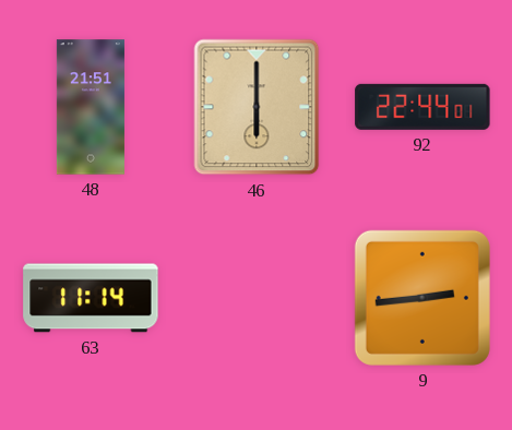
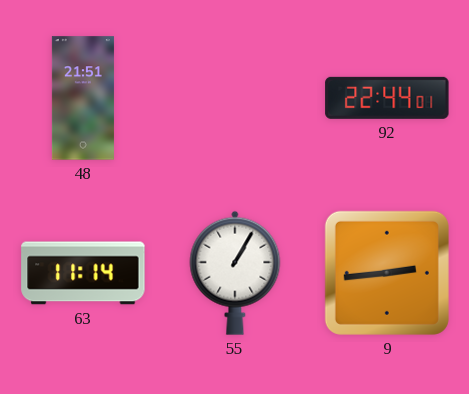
46: 6:00 -> none
55: none -> 1:05
